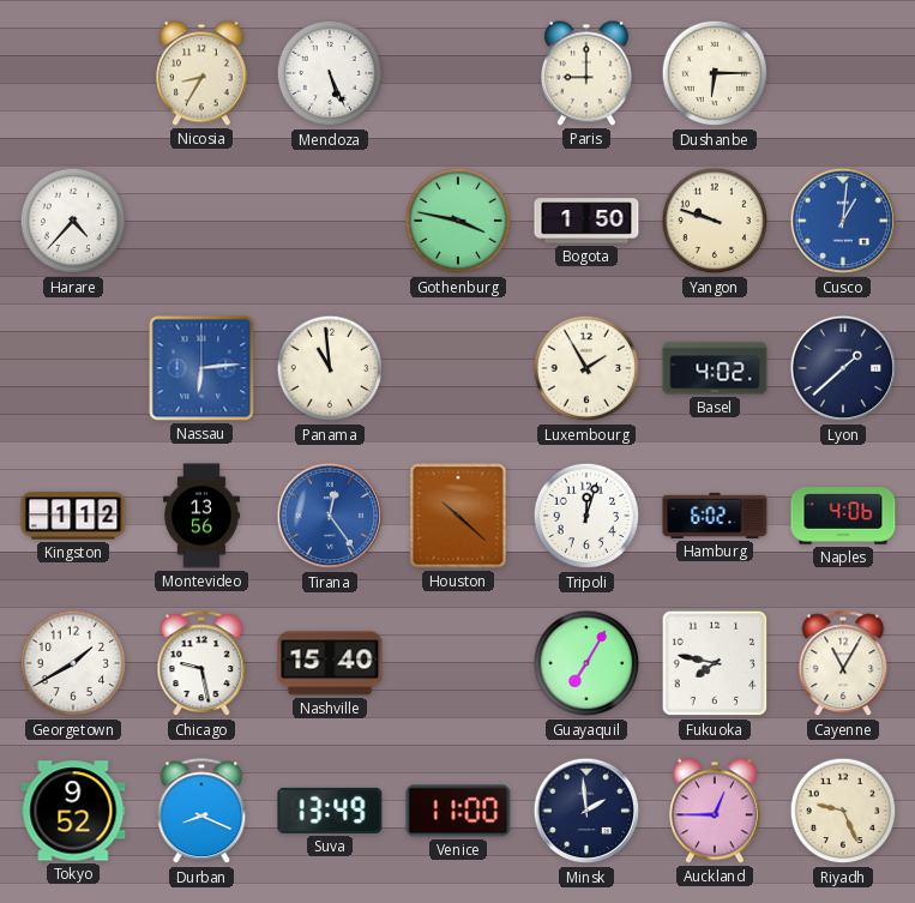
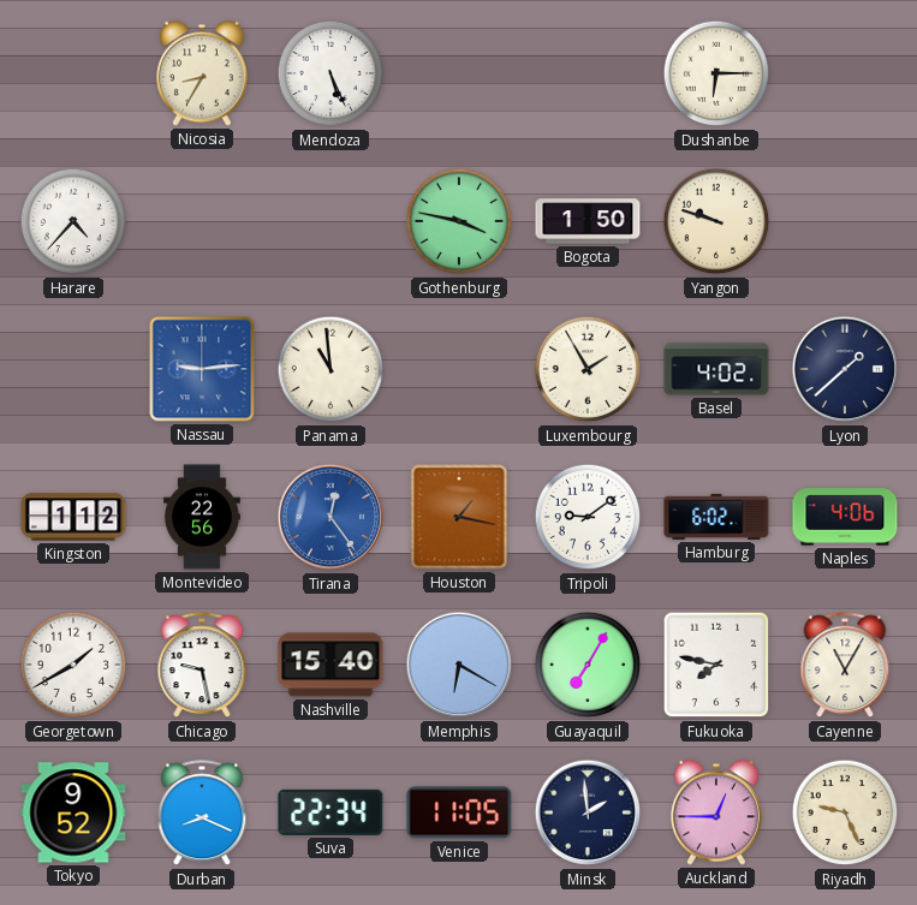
Paris: 9:00 -> none
Cusco: 1:01 -> none
Nassau: 6:14 -> 9:14
Montevideo: 13:56 -> 22:56
Houston: 10:22 -> 1:17
Tripoli: 12:03 -> 9:09
Memphis: none -> 6:20
Suva: 13:49 -> 22:34
Venice: 11:00 -> 11:05
